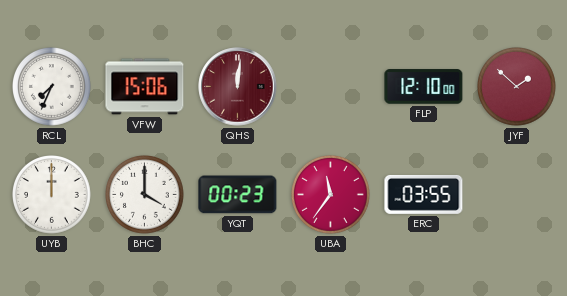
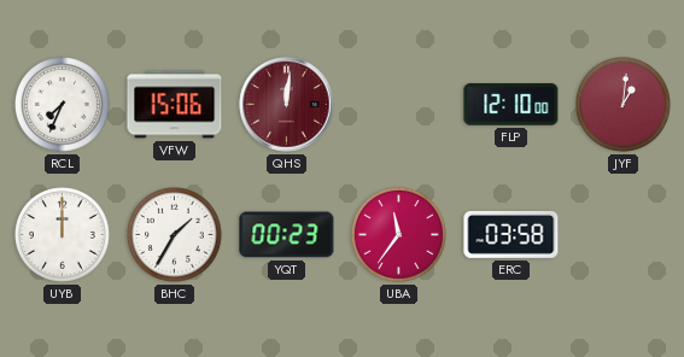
JYF: 1:52 -> 1:01
BHC: 4:00 -> 1:35
ERC: 03:55 -> 03:58
